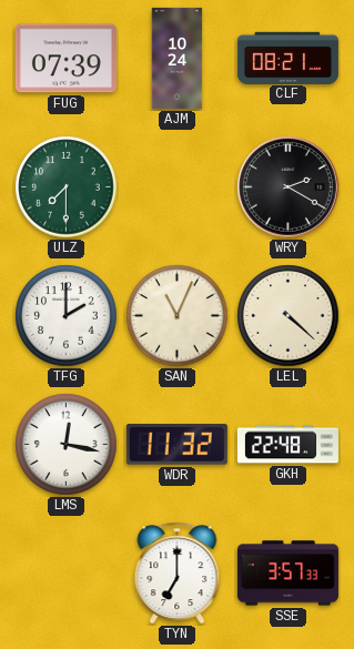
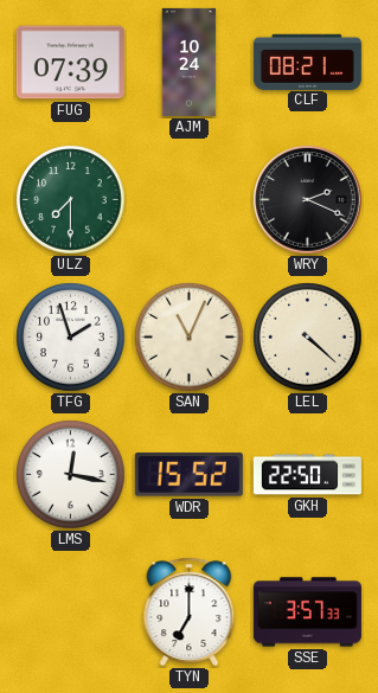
WRY: 2:20 -> 2:19
TFG: 2:00 -> 1:57
WDR: 11:32 -> 15:52
GKH: 22:48 -> 22:50
